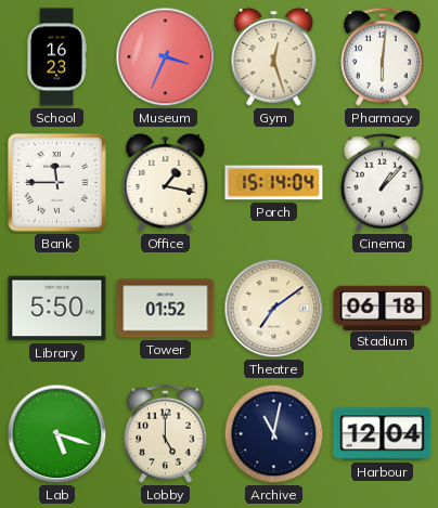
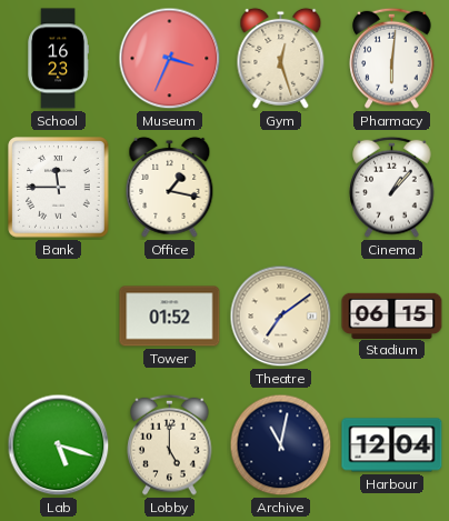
Porch: 15:14 -> none
Library: 5:50 -> none
Stadium: 06:18 -> 06:15
